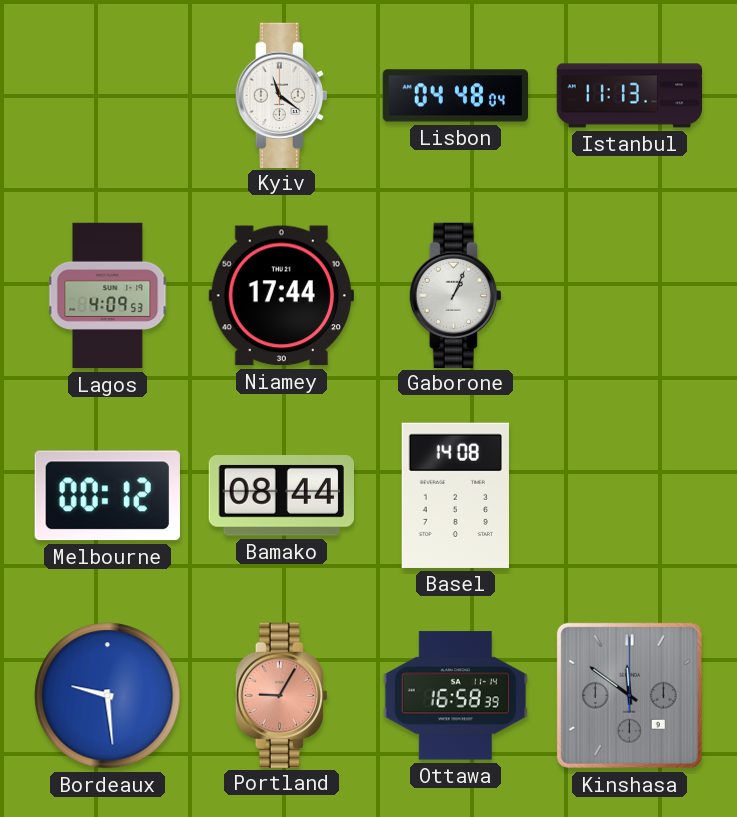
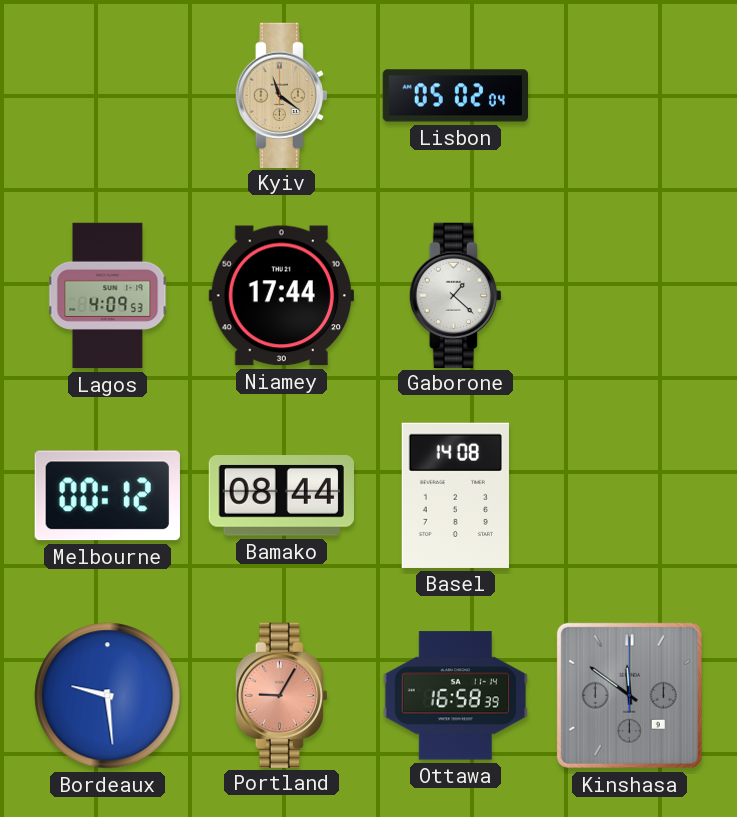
Kyiv dial: white -> champagne
Lisbon: 04:48 -> 05:02
Istanbul: 11:13 -> none
Gaborone: 1:04 -> 1:22
